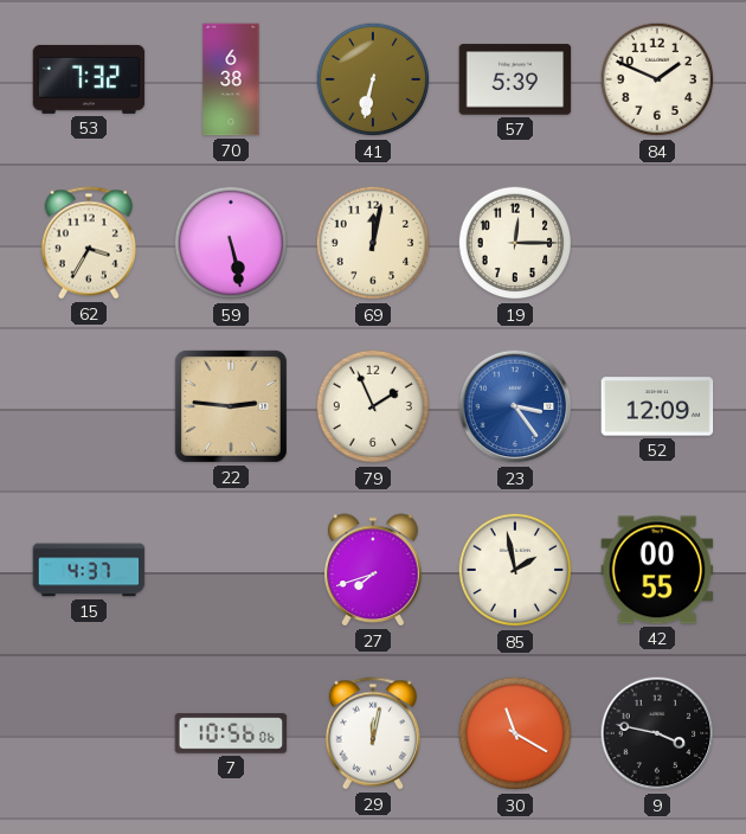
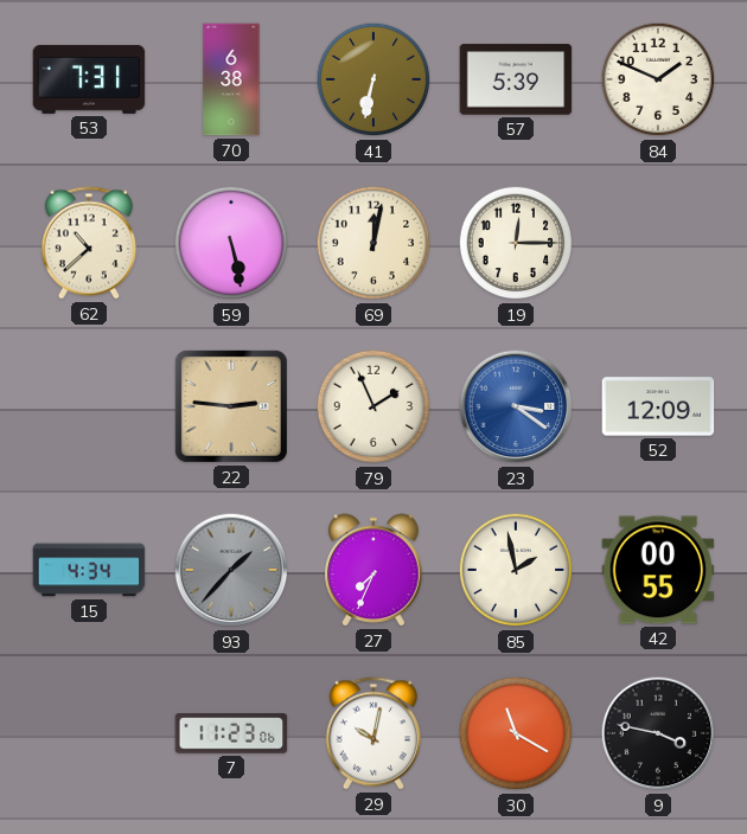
53: 7:32 -> 7:31
62: 3:35 -> 10:38
23: 3:24 -> 3:21
15: 4:37 -> 4:34
93: none -> 1:37
27: 7:42 -> 7:34
7: 10:56 -> 11:23
29: 12:02 -> 10:02
